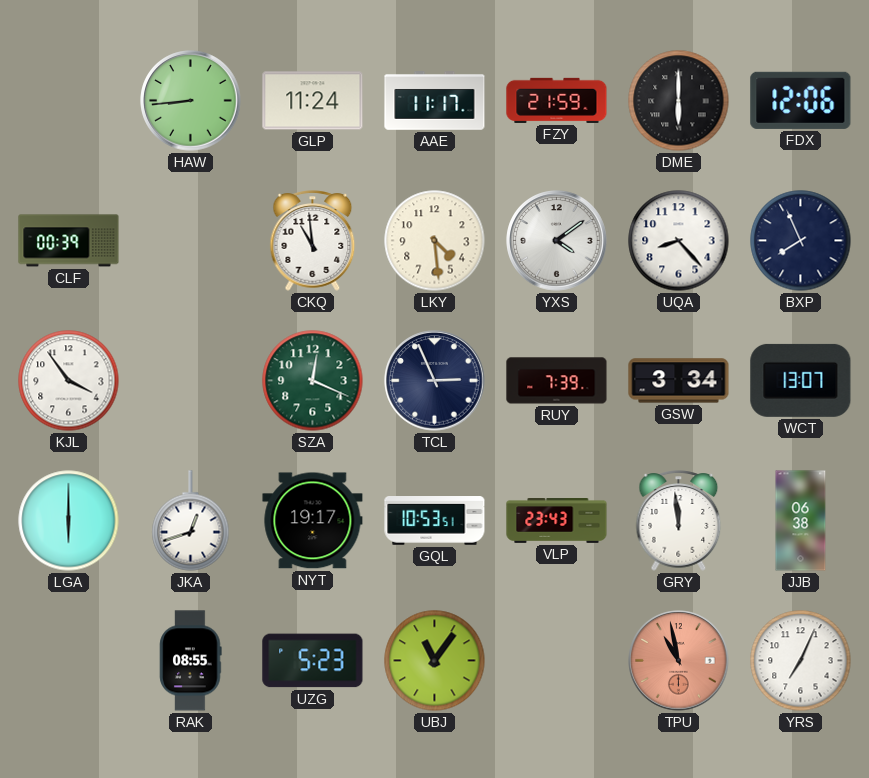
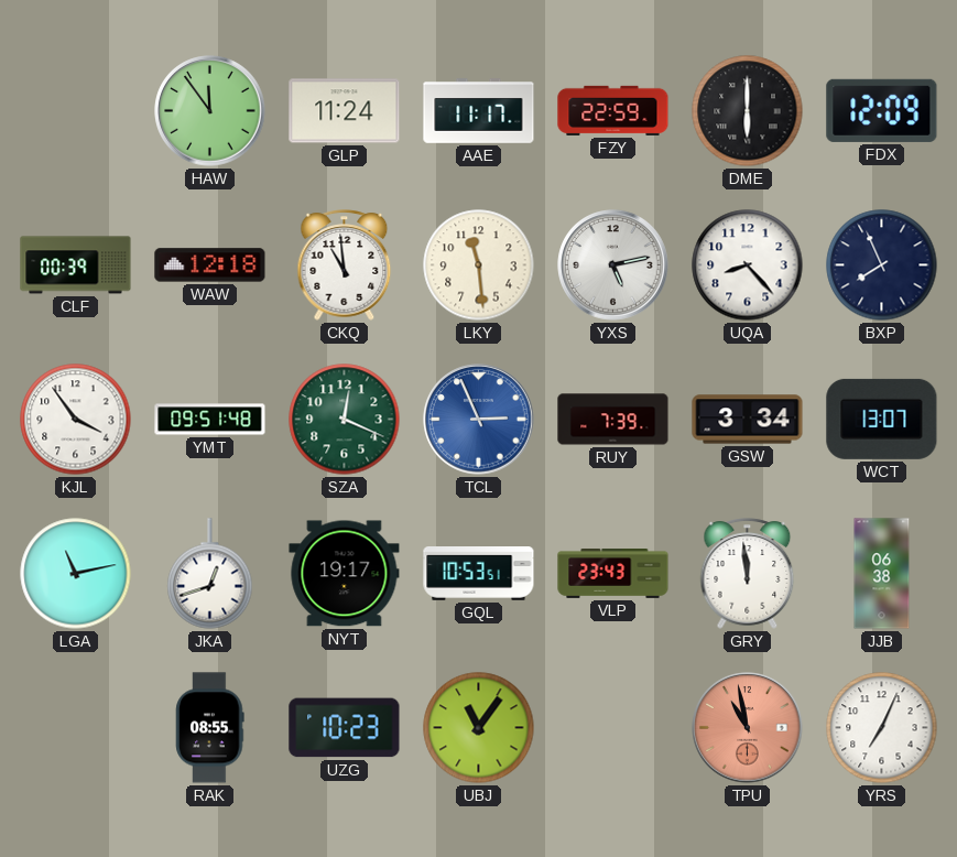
HAW: 8:44 -> 11:54
FZY: 21:59 -> 22:59
FDX: 12:06 -> 12:09
WAW: none -> 12:18
LKY: 4:29 -> 11:29
YXS: 4:09 -> 5:13
YMT: none -> 09:51
TCL dial: navy -> blue
LGA: 6:00 -> 11:13
UZG: 5:23 -> 10:23
